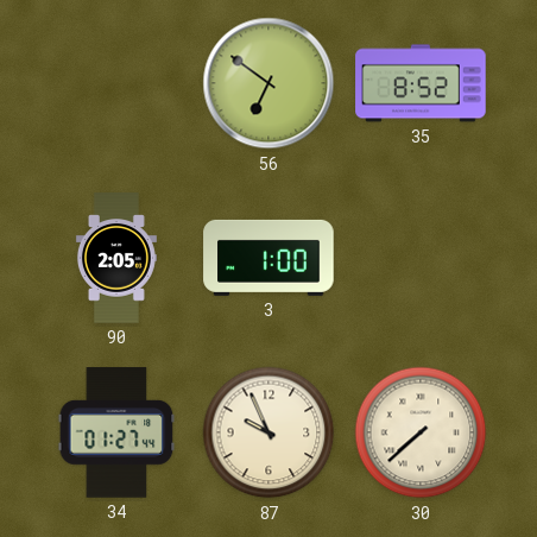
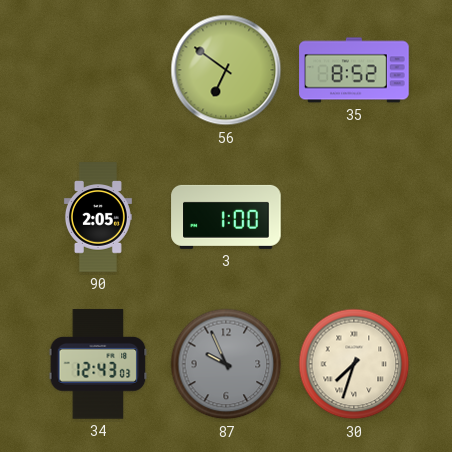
34: 01:27 -> 12:43
87 dial: cream -> grey
30: 7:38 -> 7:33
